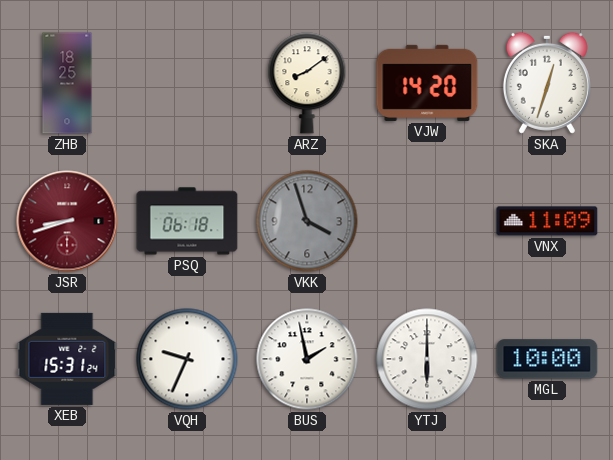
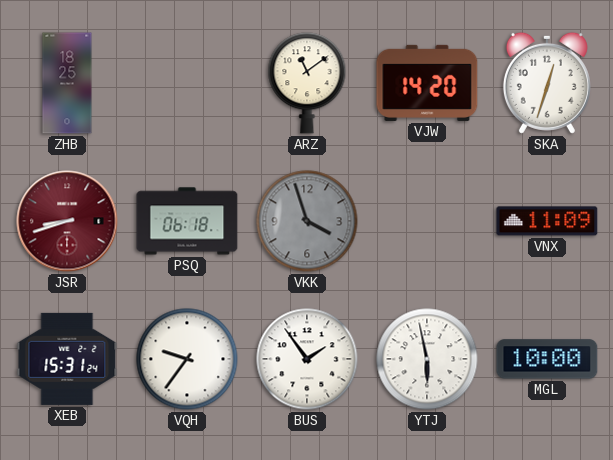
ARZ: 8:09 -> 11:09
VQH: 9:34 -> 9:36
BUS: 1:58 -> 1:54
YTJ: 6:00 -> 5:58
